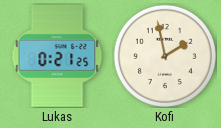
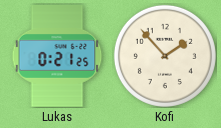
Kofi: 1:58 -> 1:53
